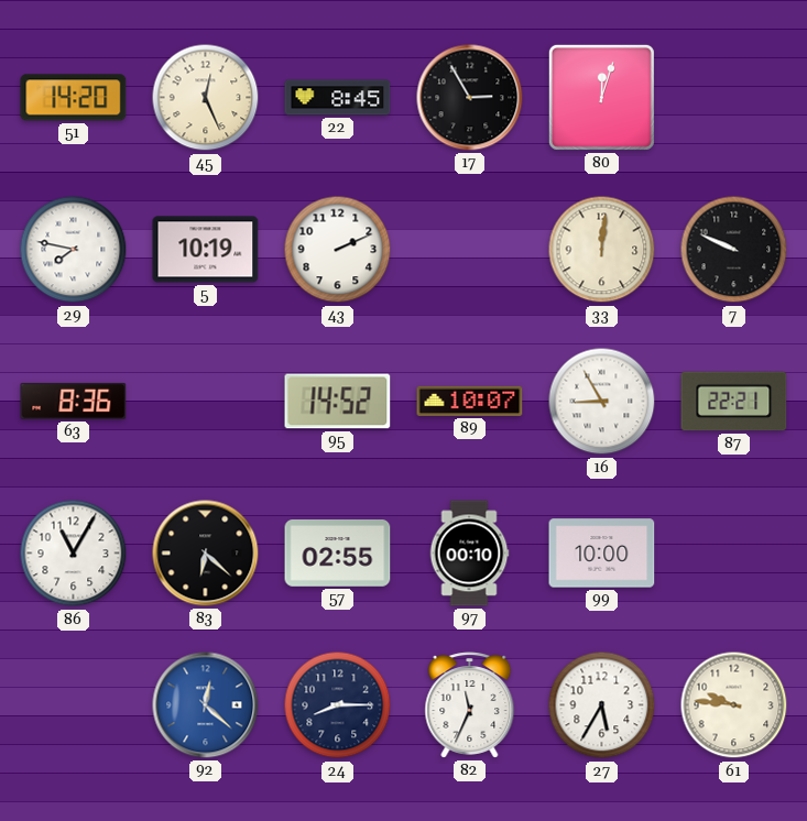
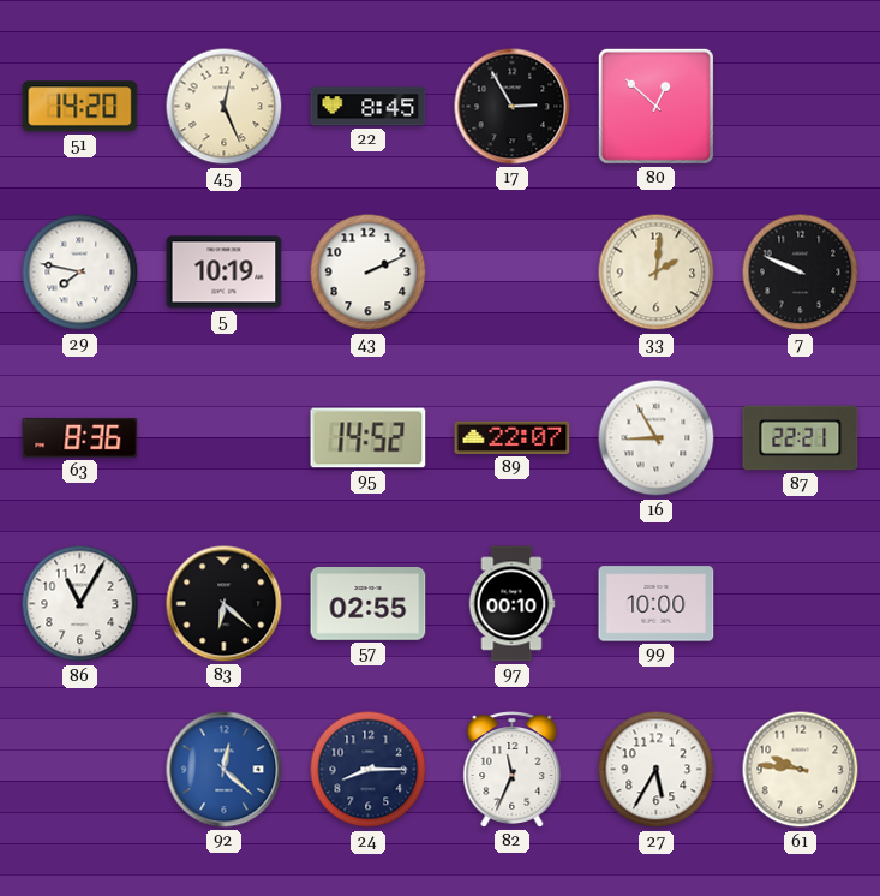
80: 12:03 -> 12:52
33: 12:01 -> 2:01
89: 10:07 -> 22:07
